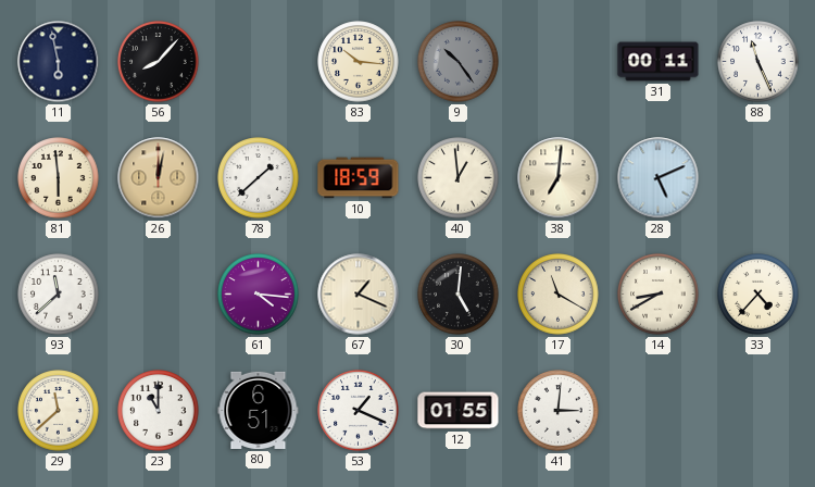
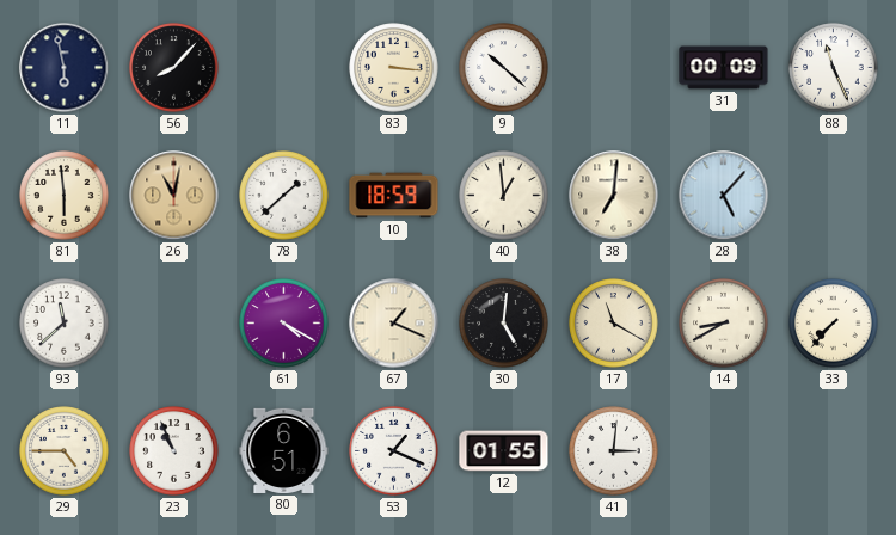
83: 10:16 -> 3:16
9: 10:24 -> 10:22
9 dial: grey -> white
31: 00:11 -> 00:09
26: 12:02 -> 11:02
28: 5:11 -> 5:07
61: 4:16 -> 4:20
33: 4:37 -> 7:37
29: 11:38 -> 4:45
23: 11:00 -> 10:56
